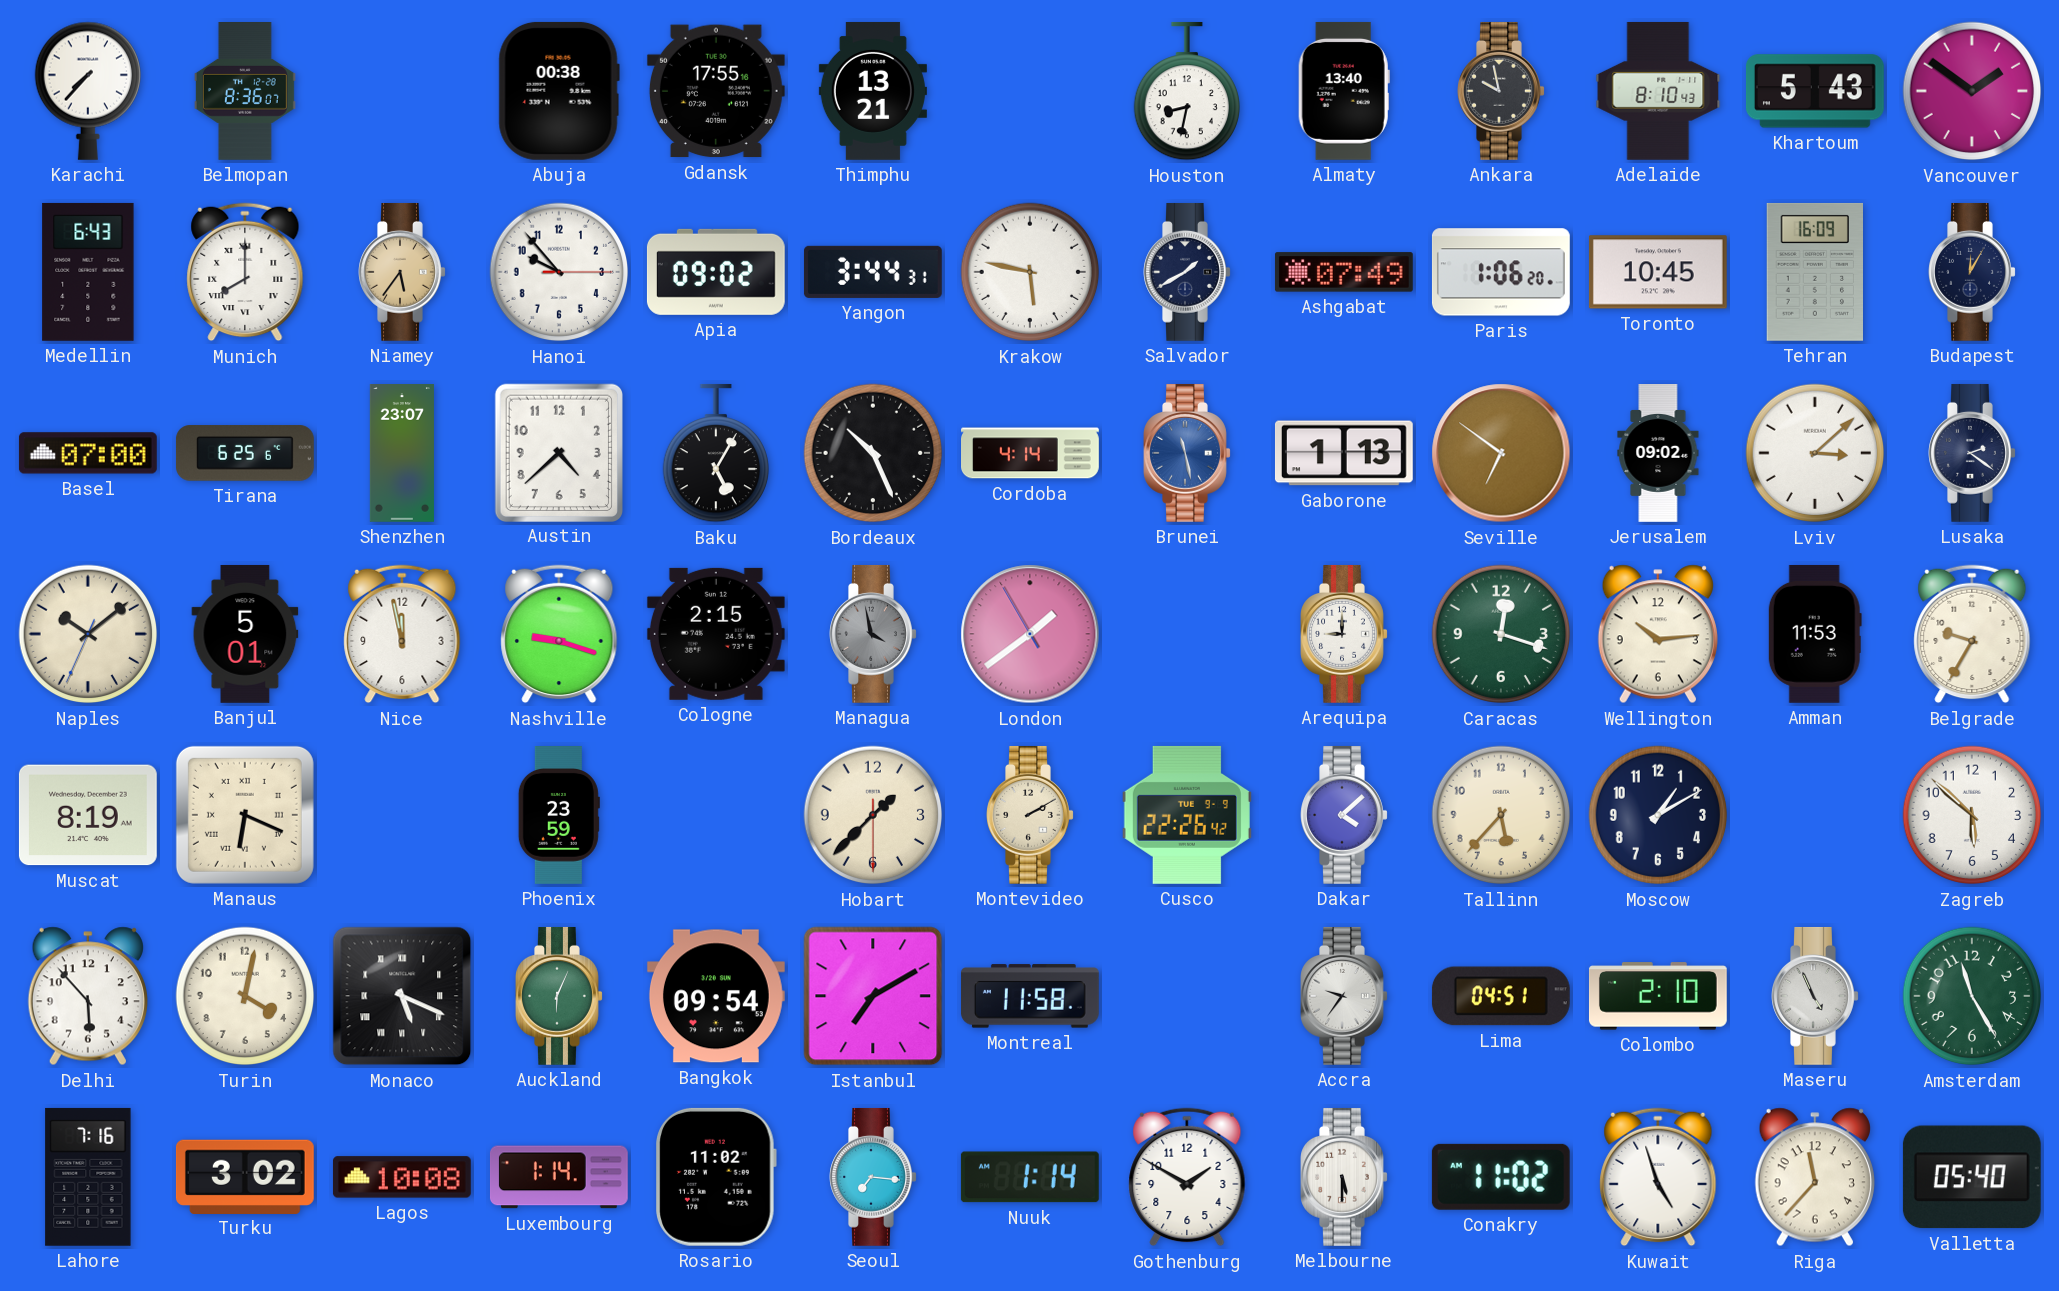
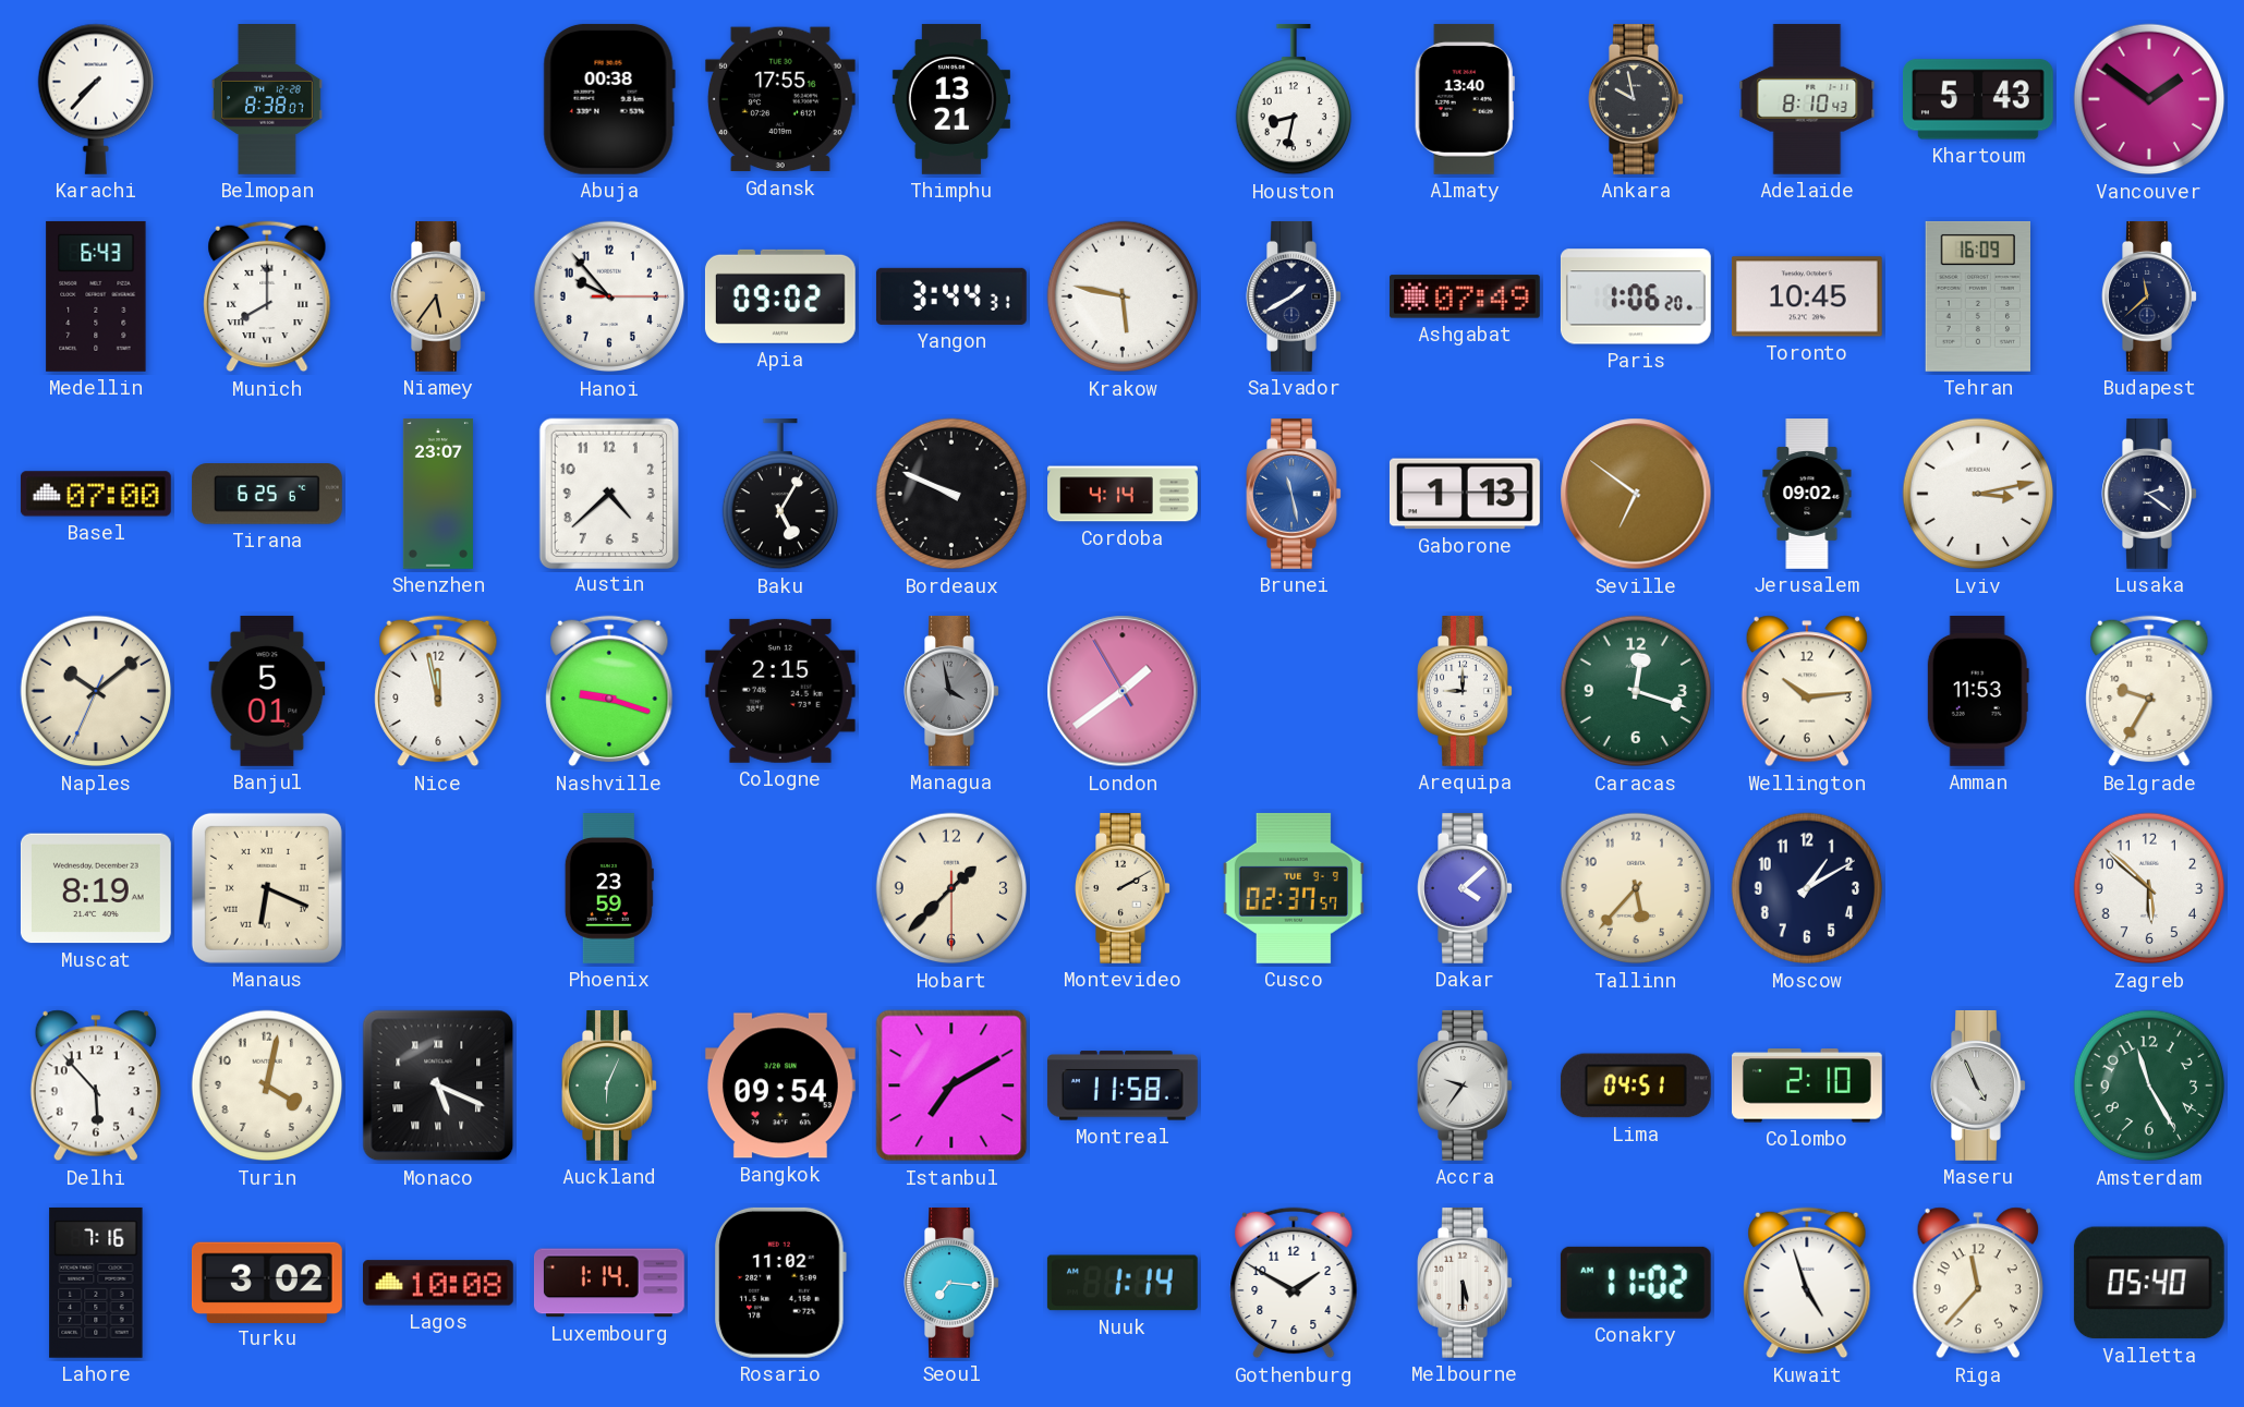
Belmopan: 8:36 -> 8:38
Budapest: 12:05 -> 11:38
Bordeaux: 10:26 -> 9:49
Lviv: 3:08 -> 3:13
Cusco: 22:26 -> 02:37
